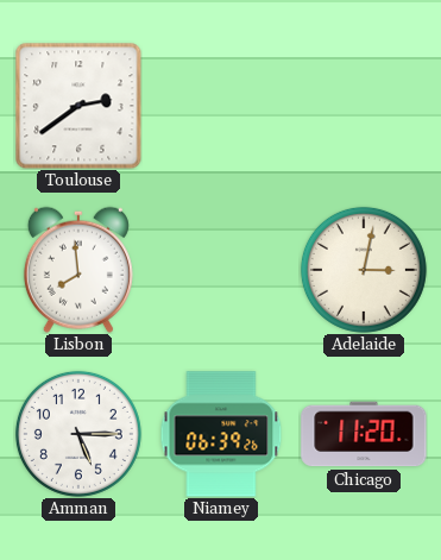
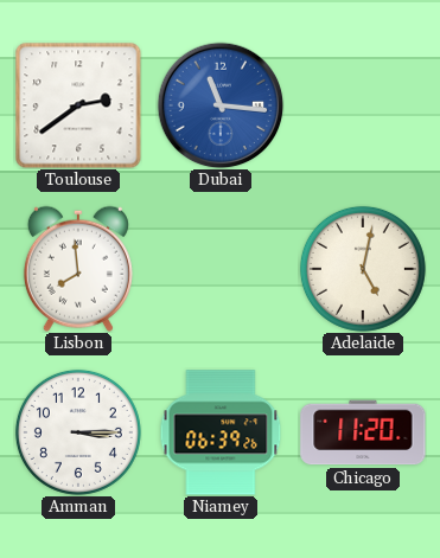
Dubai: none -> 11:16
Adelaide: 3:02 -> 5:02
Amman: 5:15 -> 3:15
